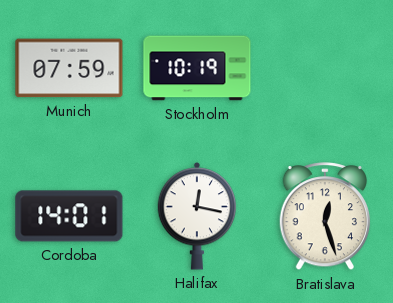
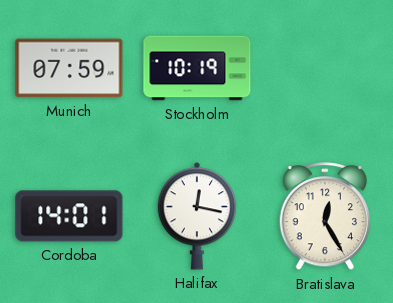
Bratislava: 12:27 -> 12:25
